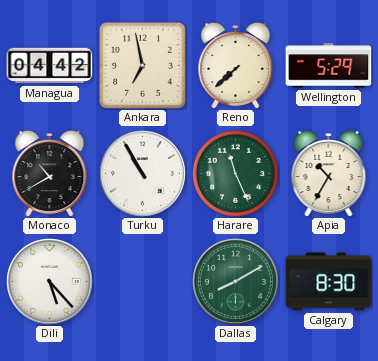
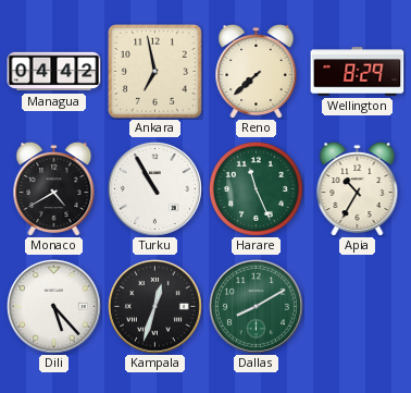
Wellington: 5:29 -> 8:29
Monaco: 10:40 -> 4:40
Kampala: none -> 12:33
Calgary: 8:30 -> none
